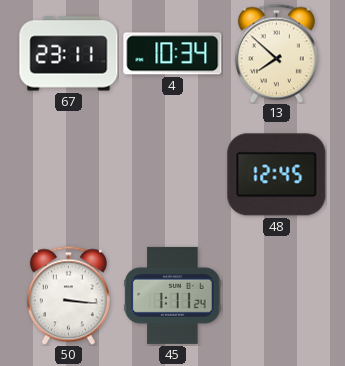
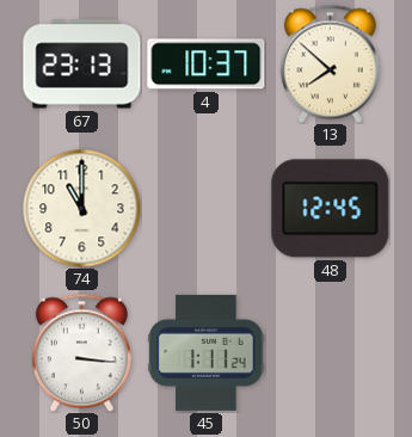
67: 23:11 -> 23:13
4: 10:34 -> 10:37
74: none -> 11:00
